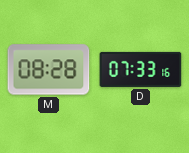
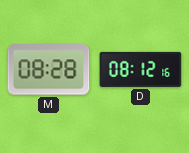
D: 07:33 -> 08:12
